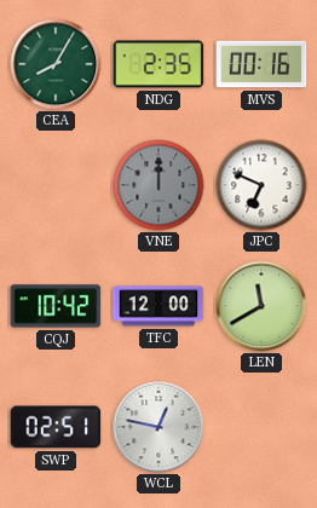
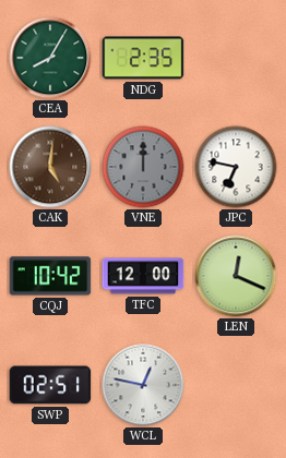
MVS: 00:16 -> none
CAK: none -> 5:01
JPC: 6:49 -> 6:47
LEN: 11:40 -> 12:19
